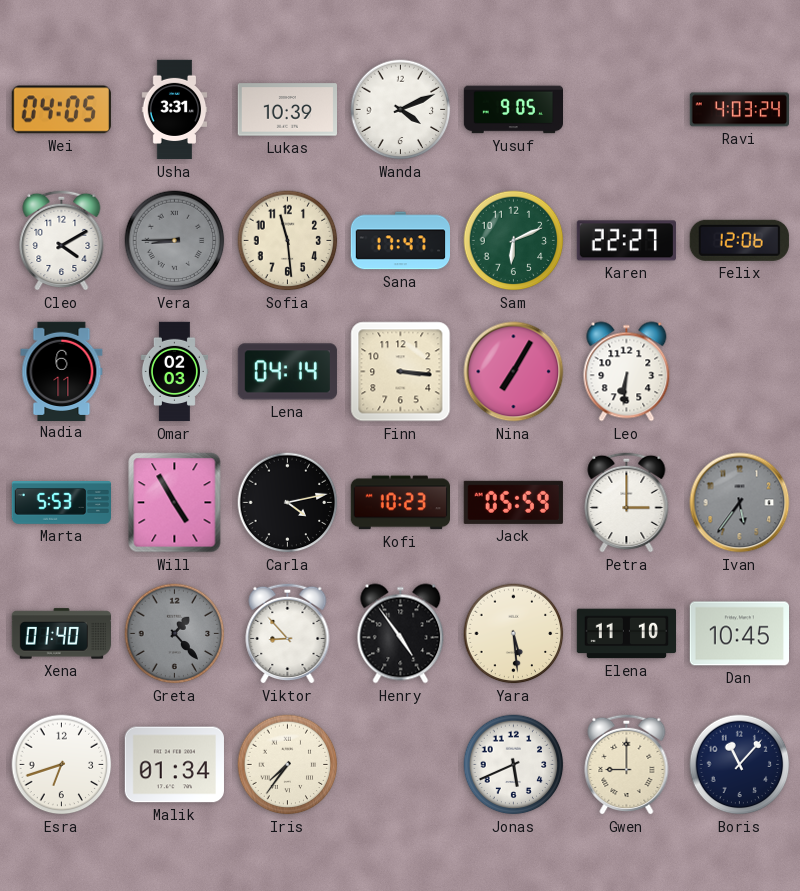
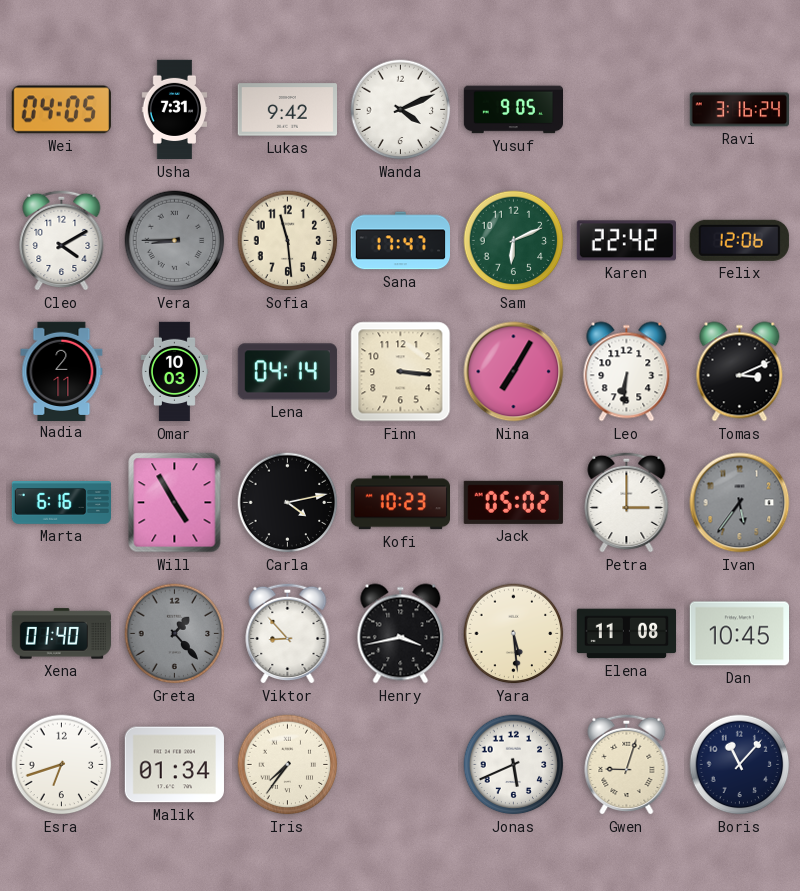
Usha: 3:31 -> 7:31
Lukas: 10:39 -> 9:42
Ravi: 4:03 -> 3:16
Karen: 22:27 -> 22:42
Nadia: 6:11 -> 2:11
Omar: 02:03 -> 10:03
Tomas: none -> 3:11
Marta: 5:53 -> 6:16
Jack: 05:59 -> 05:02
Henry: 4:54 -> 3:43
Elena: 11:10 -> 11:08
Gwen: 9:00 -> 9:03
